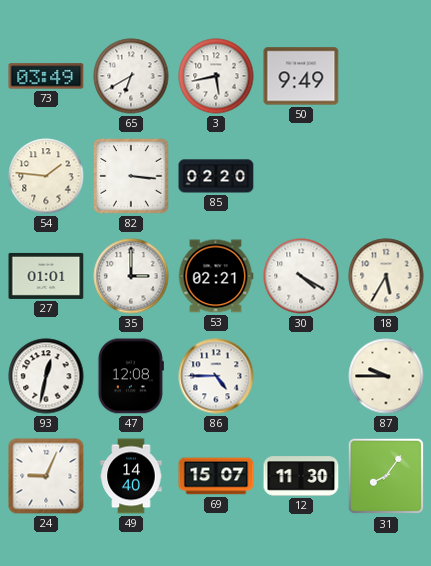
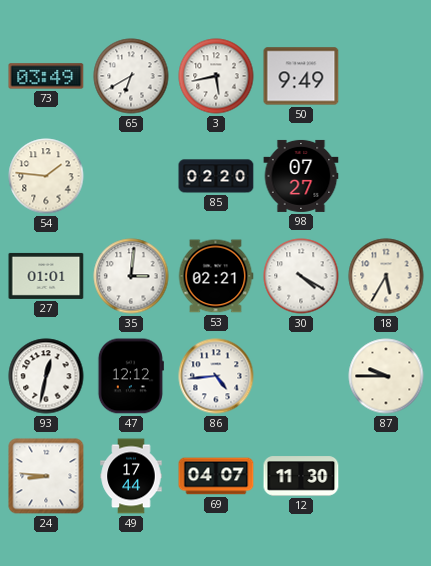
82: 3:16 -> none
98: none -> 07:27
35: 3:00 -> 3:01
47: 12:08 -> 12:12
86: 4:45 -> 4:44
24: 9:04 -> 8:46
49: 14:40 -> 17:44
69: 15:07 -> 04:07
31: 8:06 -> none
